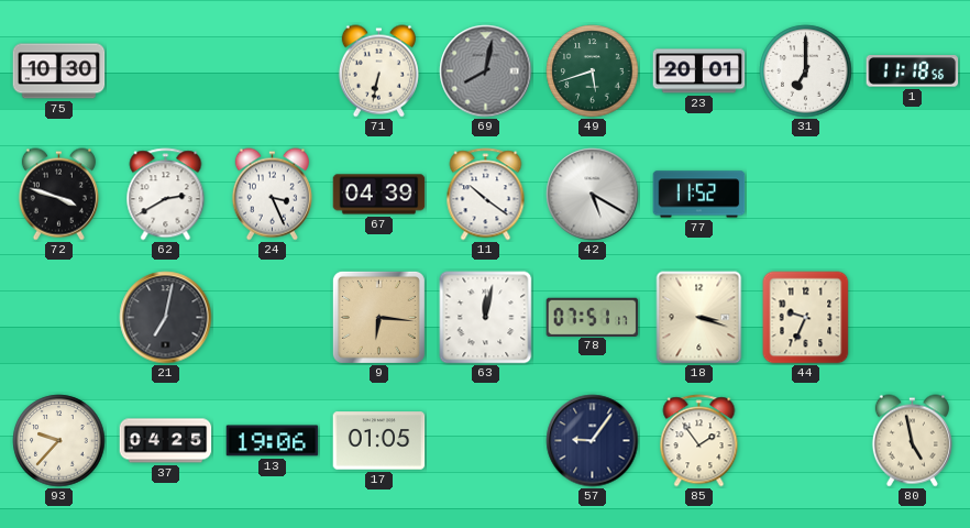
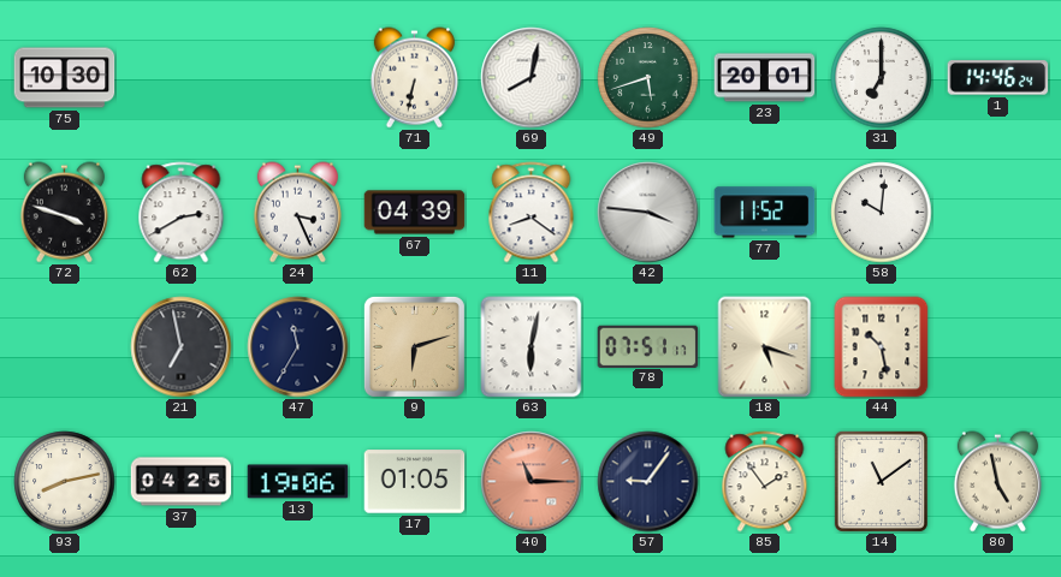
69 dial: grey -> white
1: 11:18 -> 14:46
11: 10:21 -> 8:21
42: 5:20 -> 3:46
58: none -> 10:01
21: 7:02 -> 6:58
47: none -> 11:35
9: 6:16 -> 6:12
63: 12:02 -> 6:02
18: 3:18 -> 5:18
44: 9:34 -> 10:28
93: 9:37 -> 8:13
40: none -> 11:15
14: none -> 11:09
